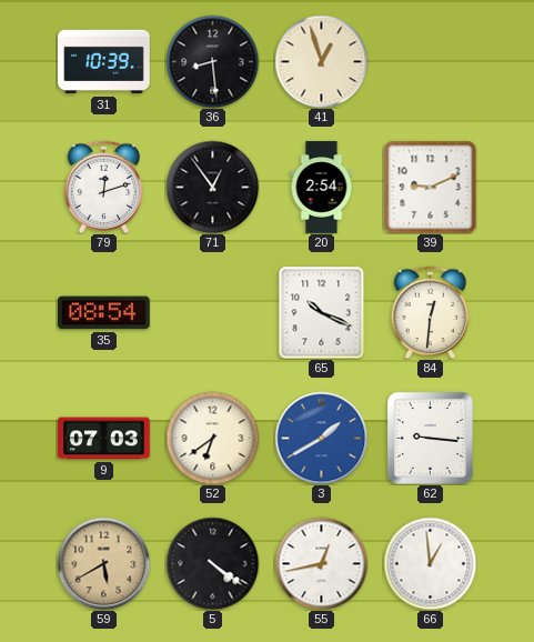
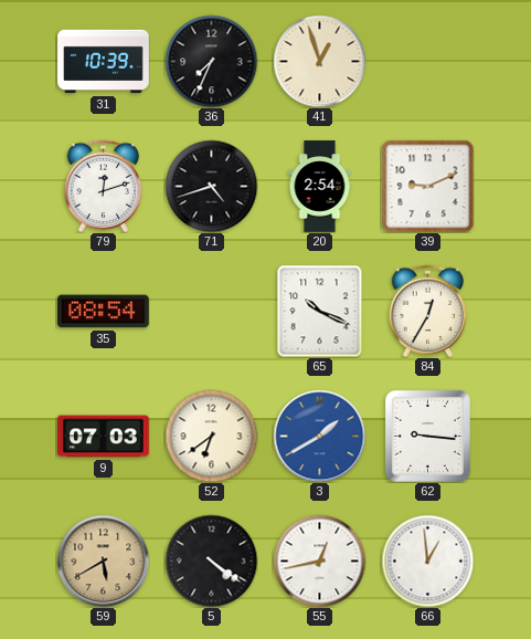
36: 8:29 -> 7:34
71: 12:54 -> 4:42
84: 12:31 -> 12:35
